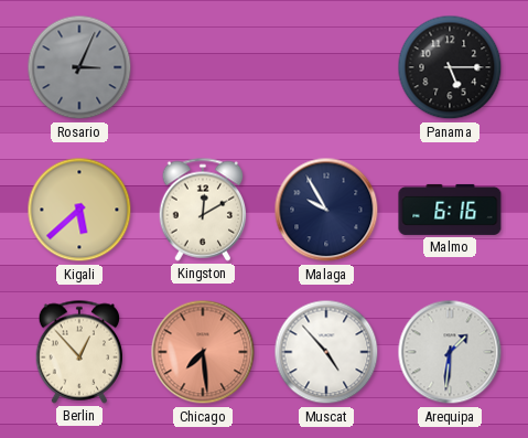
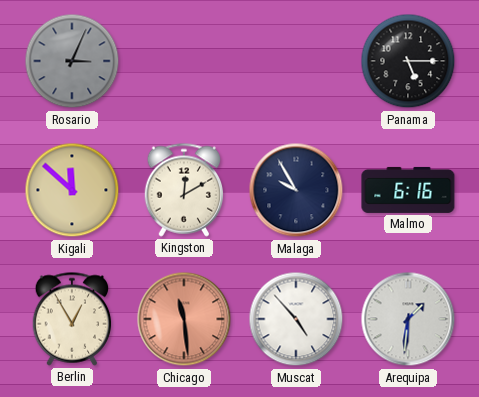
Kigali: 5:38 -> 11:52
Berlin: 12:53 -> 12:55
Chicago: 7:29 -> 11:29
